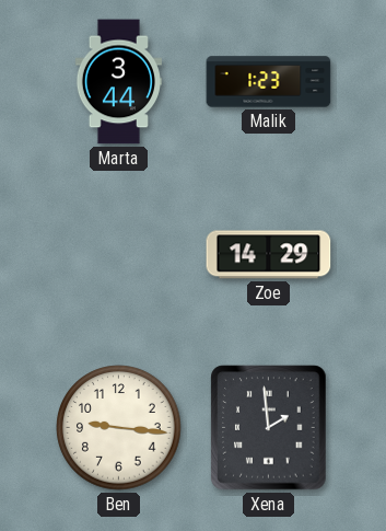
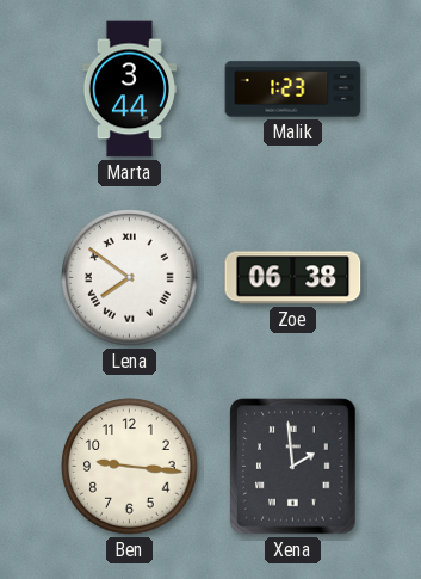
Lena: none -> 7:51
Zoe: 14:29 -> 06:38
